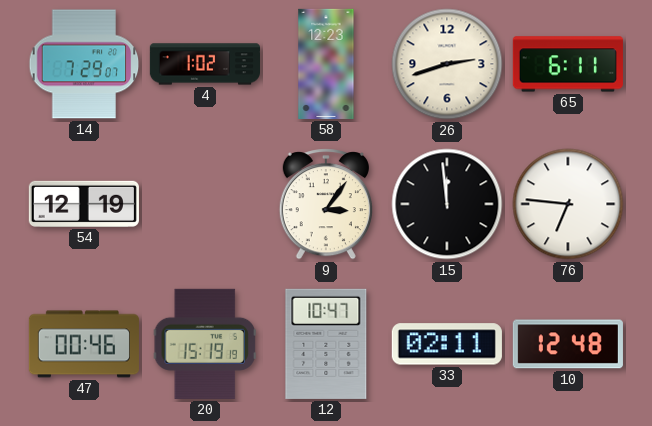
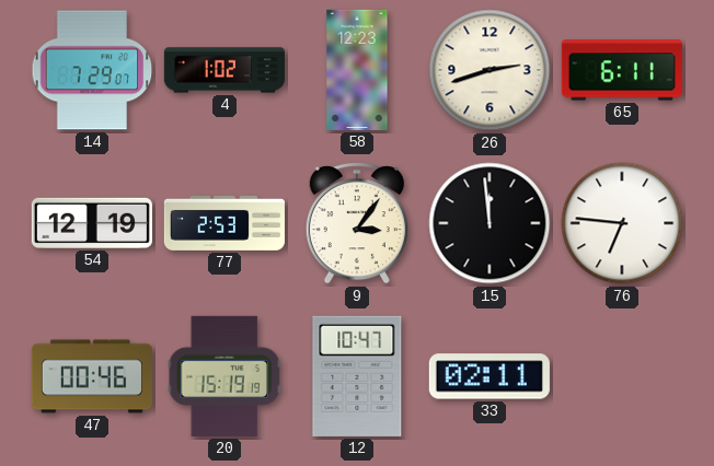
77: none -> 2:53
10: 12:48 -> none
